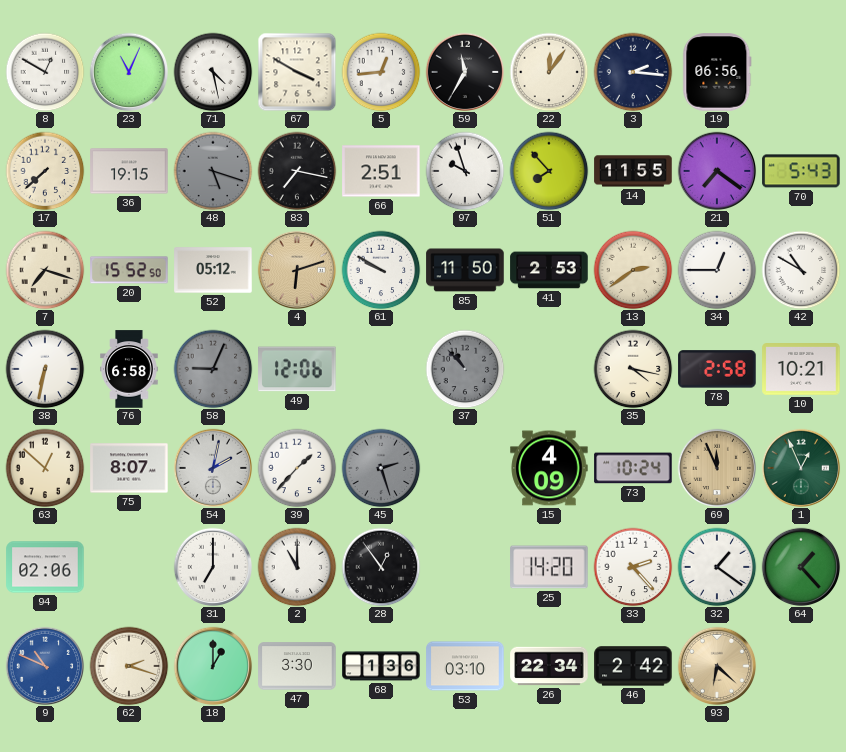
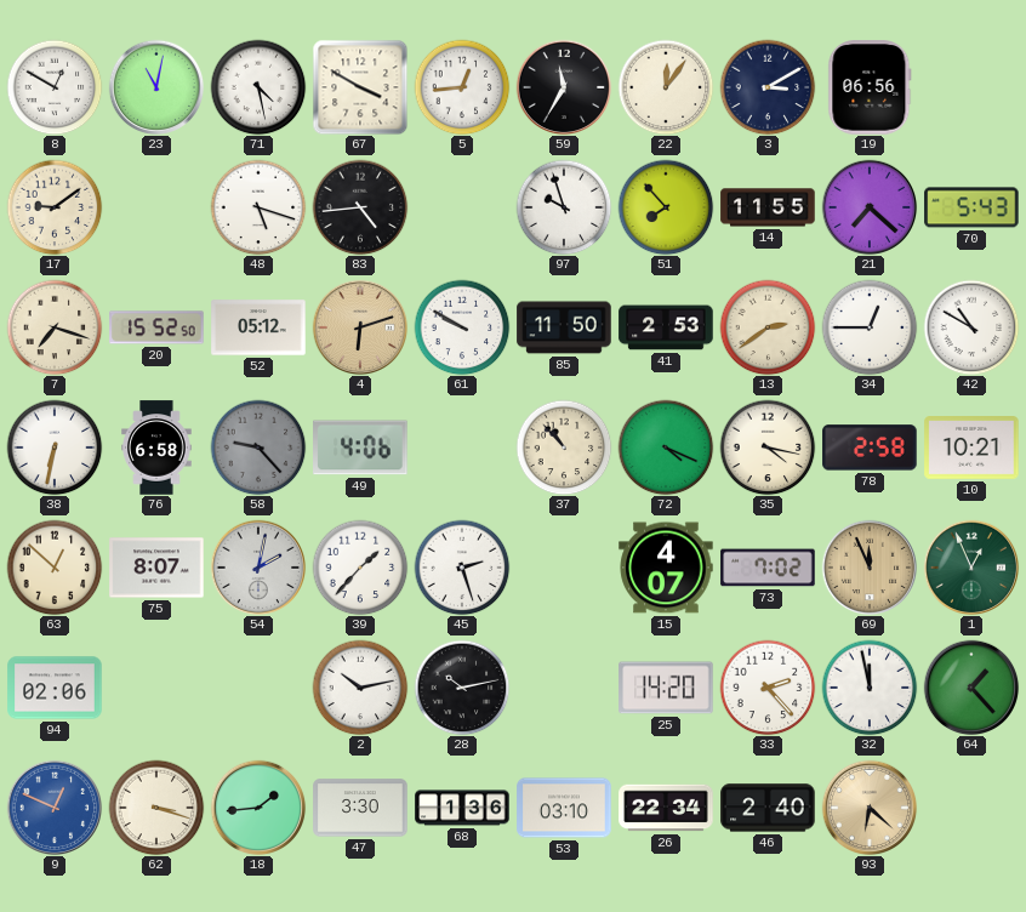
23: 11:04 -> 11:02
3: 2:16 -> 3:10
17: 7:38 -> 9:09
36: 19:15 -> none
48 dial: grey -> white
83: 7:17 -> 4:44
66: 2:51 -> none
21: 7:21 -> 7:22
58: 9:04 -> 9:23
49: 12:06 -> 4:06
37 dial: grey -> cream
72: none -> 4:19
45 dial: grey -> white
15: 4:09 -> 4:07
73: 10:24 -> 7:02
31: 7:00 -> none
2: 11:00 -> 10:13
28: 12:54 -> 10:13
32: 1:21 -> 11:58
9: 10:49 -> 12:49
62: 2:18 -> 3:18
18: 1:00 -> 1:44
46: 2:42 -> 2:40
